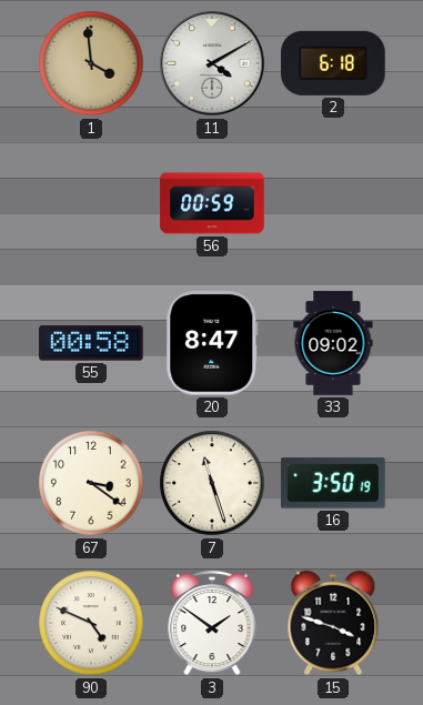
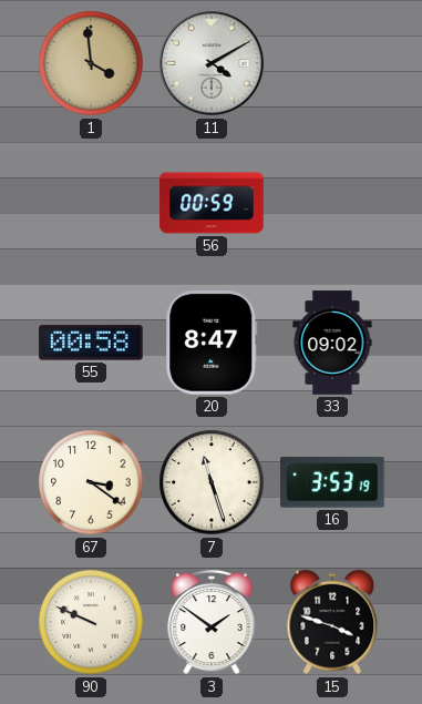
2: 6:18 -> none
16: 3:50 -> 3:53
90: 4:49 -> 9:49
